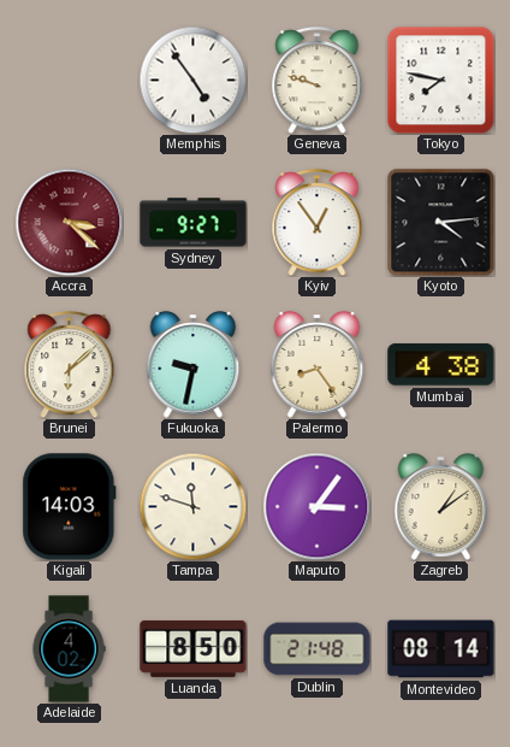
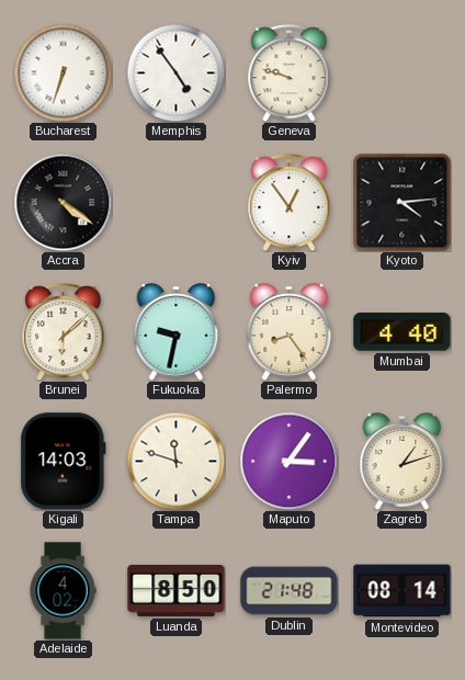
Bucharest: none -> 6:33
Tokyo: 7:47 -> none
Accra: 3:22 -> 4:21
Accra dial: burgundy -> black
Sydney: 9:27 -> none
Mumbai: 4:38 -> 4:40
Zagreb: 1:09 -> 1:12
